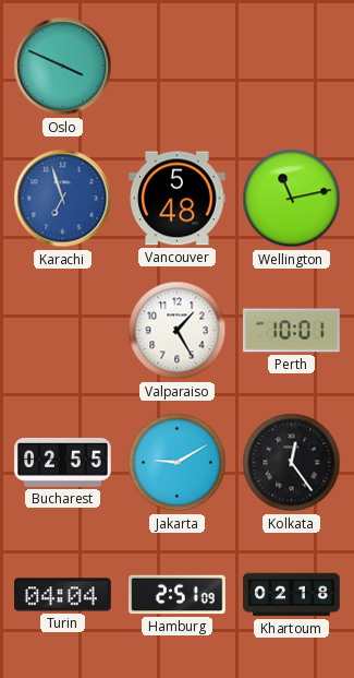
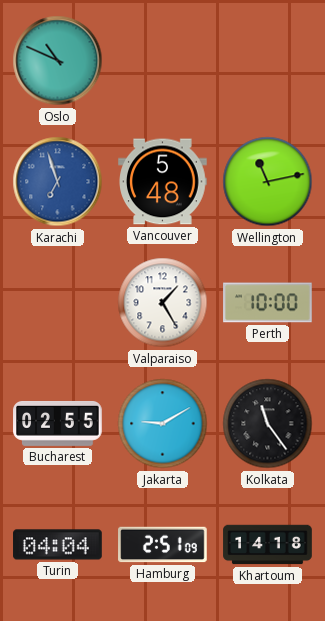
Oslo: 3:49 -> 10:49
Perth: 10:01 -> 10:00
Kolkata: 12:24 -> 11:24
Khartoum: 02:18 -> 14:18
